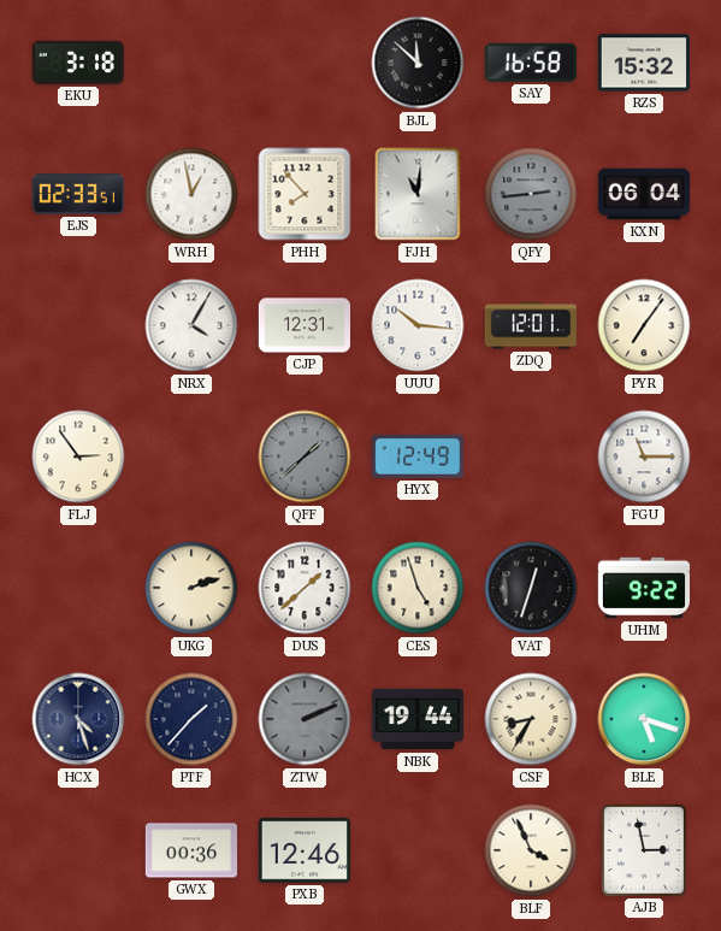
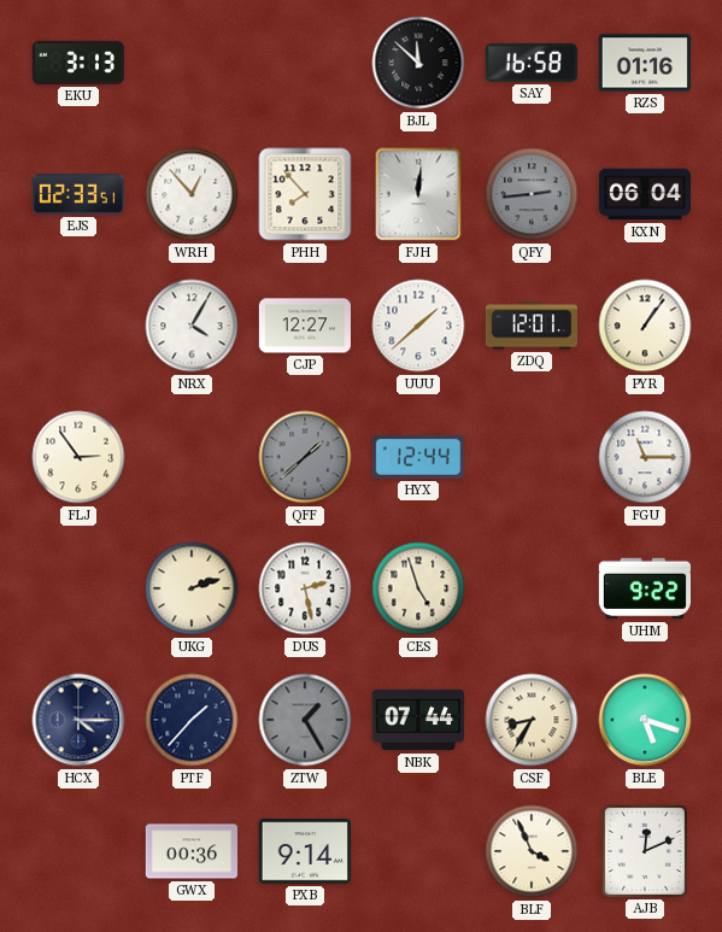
EKU: 3:18 -> 3:13
RZS: 15:32 -> 01:16
WRH: 12:58 -> 12:53
FJH: 11:01 -> 12:01
CJP: 12:31 -> 12:27
UUU: 10:16 -> 1:38
PYR: 7:06 -> 1:06
HYX: 12:49 -> 12:44
DUS: 1:38 -> 2:28
VAT: 12:33 -> none
HCX: 4:27 -> 4:15
ZTW: 2:11 -> 1:25
NBK: 19:44 -> 07:44
PXB: 12:46 -> 9:14
AJB: 2:58 -> 12:11
